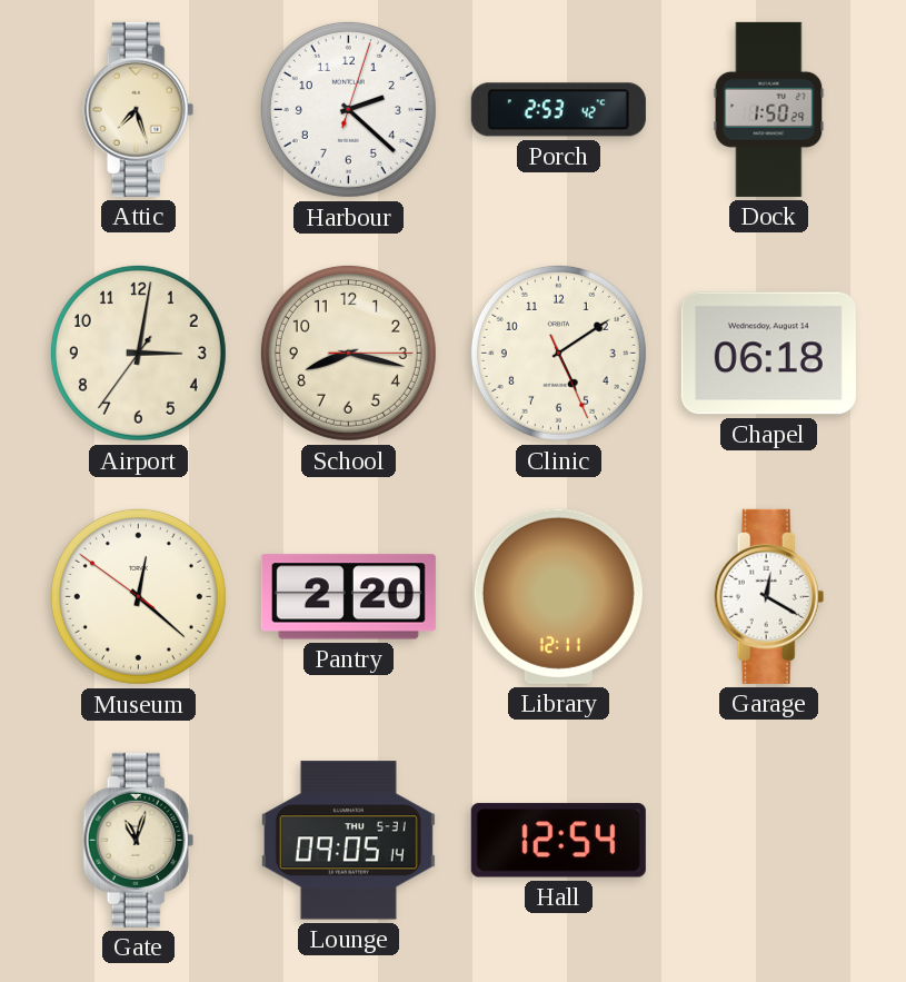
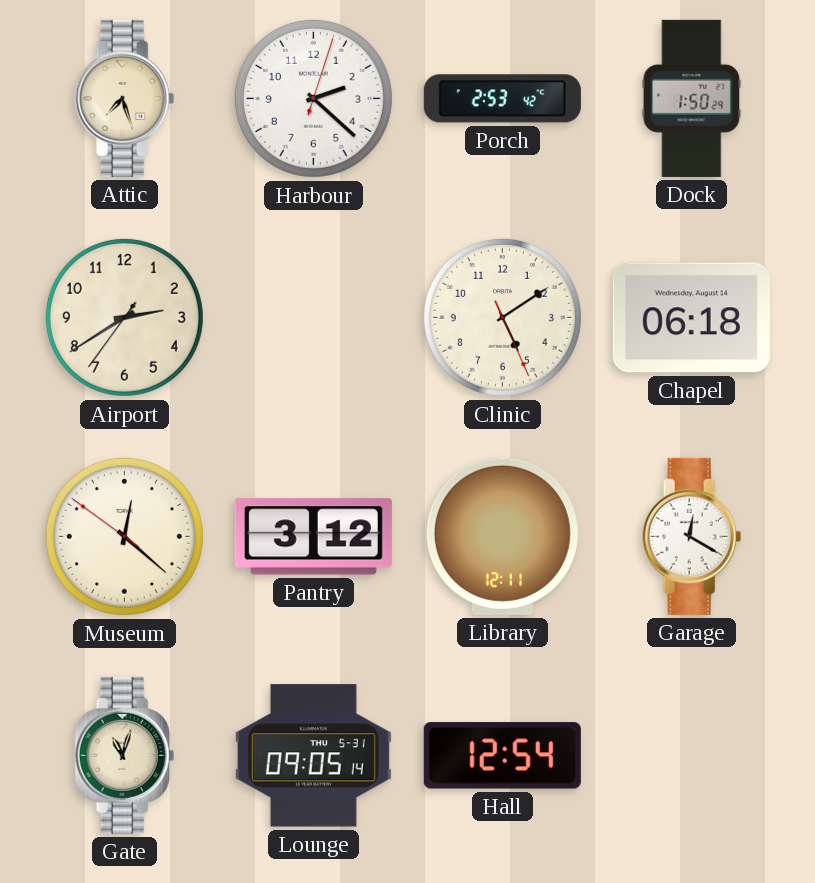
Airport: 3:01 -> 2:39
School: 8:17 -> none
Pantry: 2:20 -> 3:12
